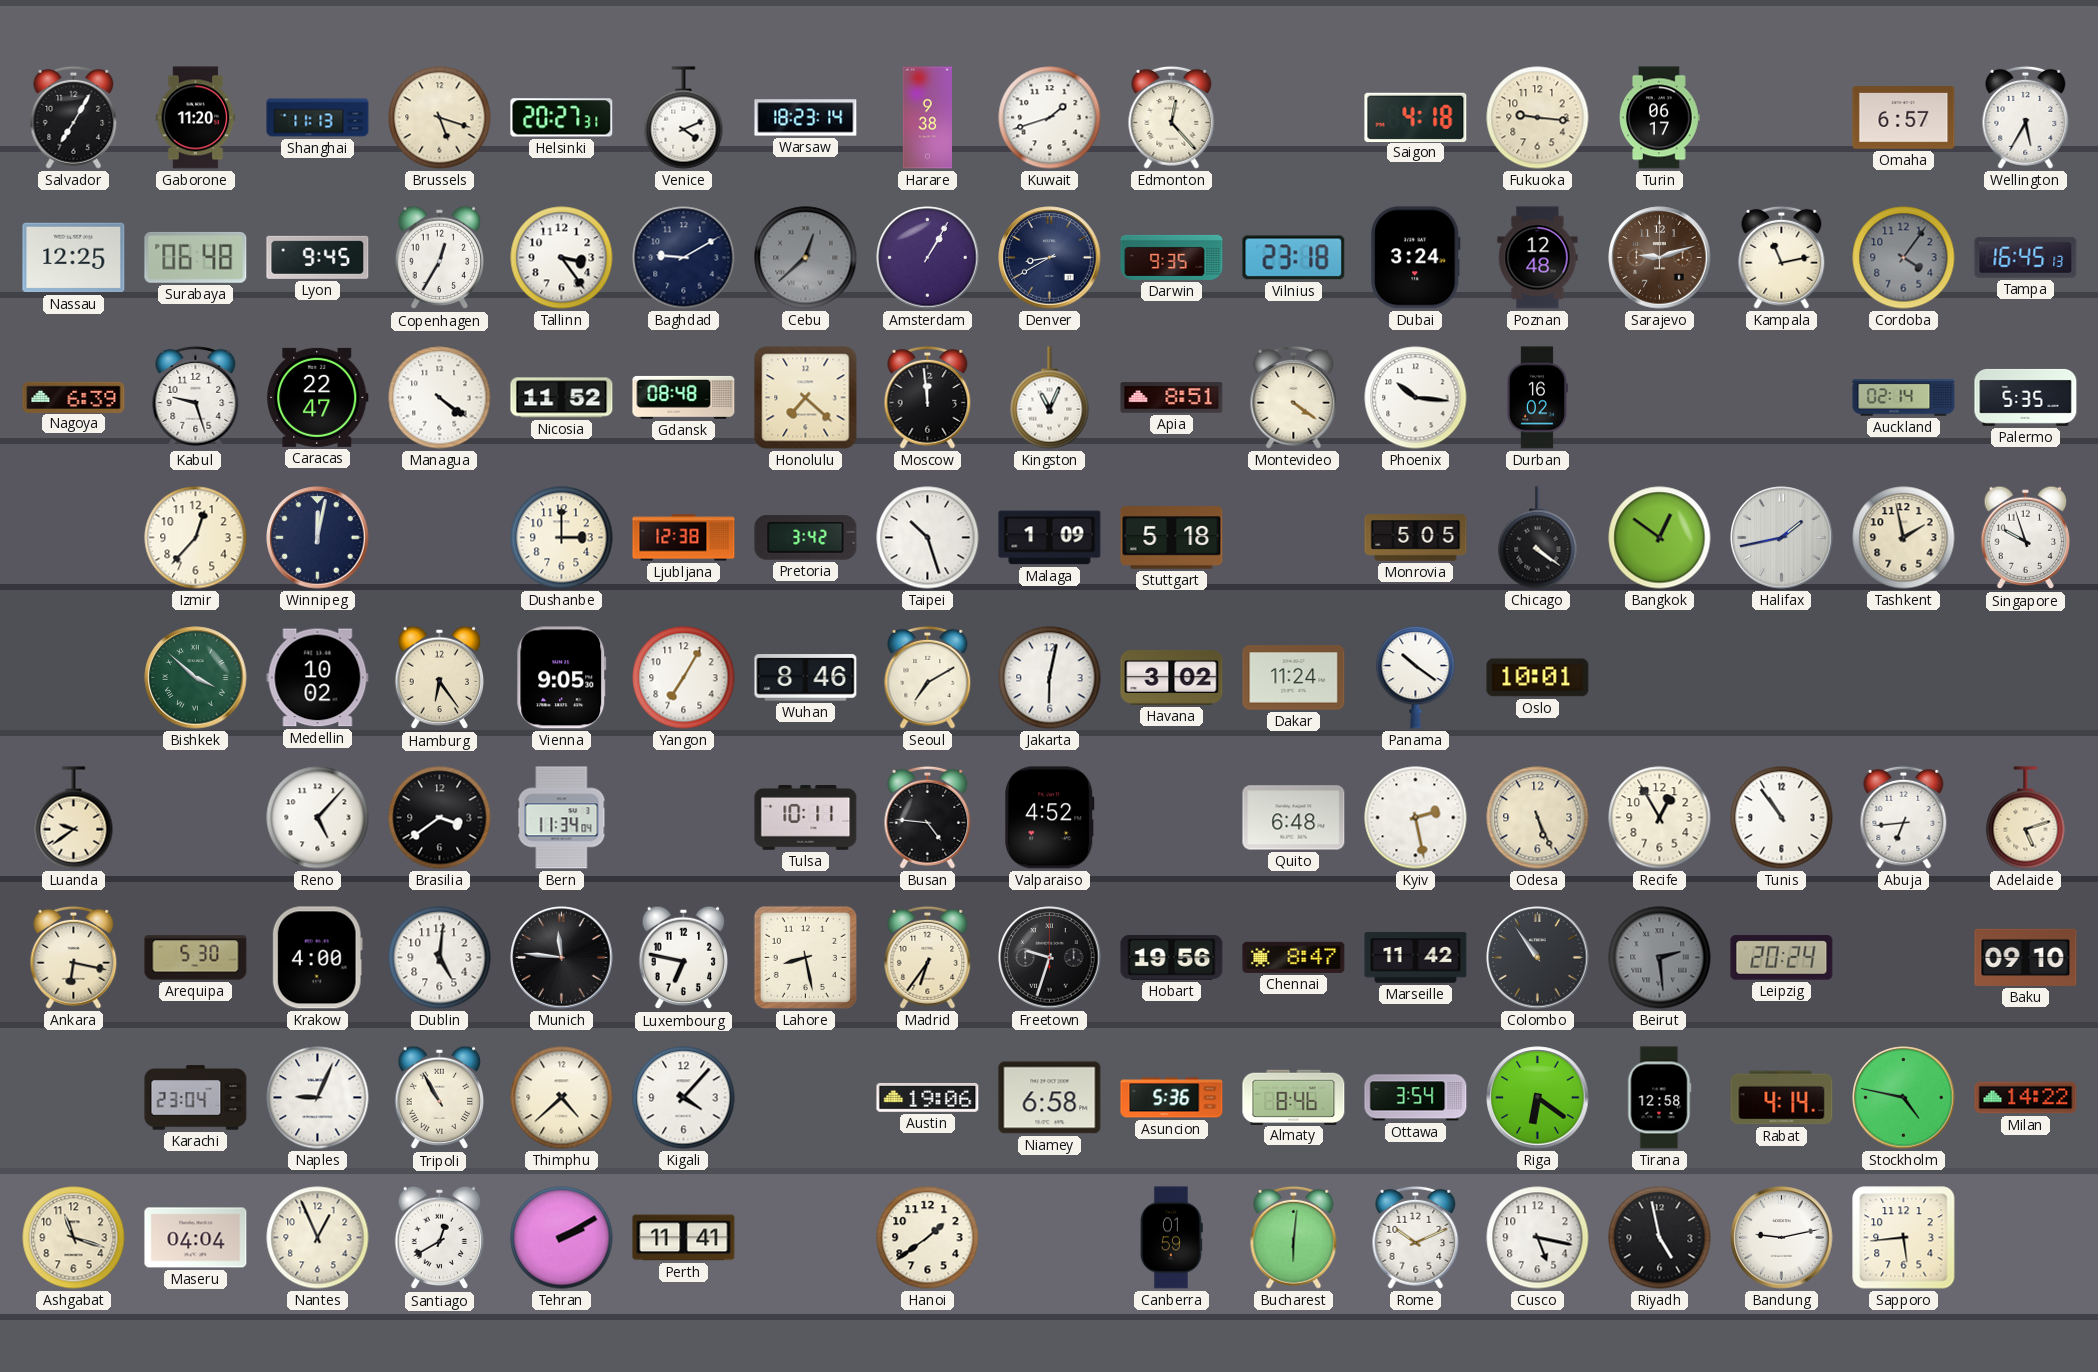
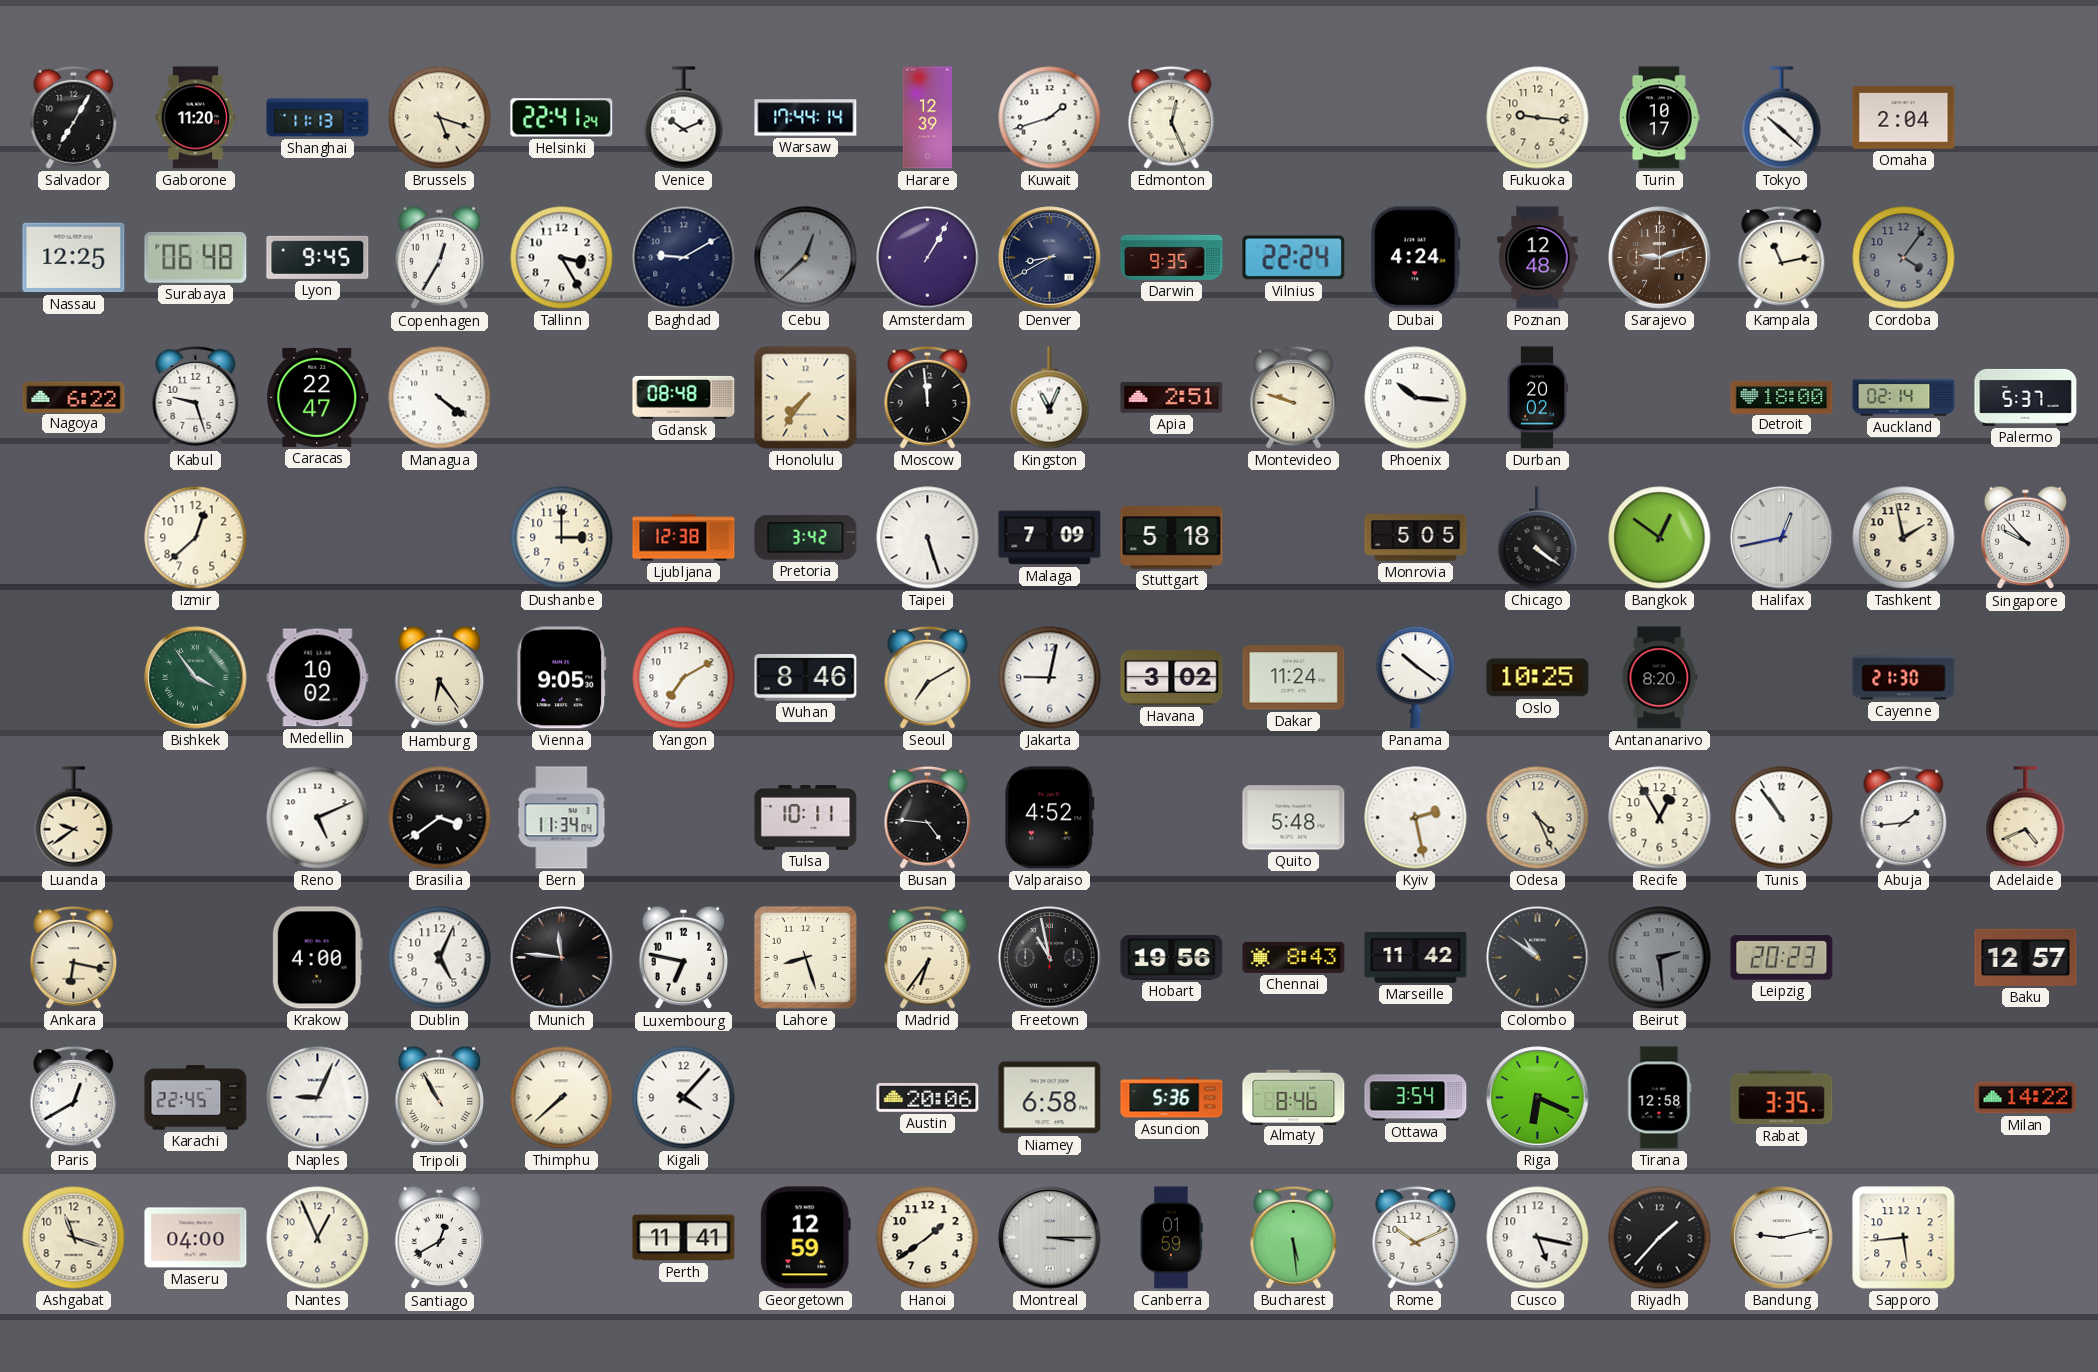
Helsinki: 20:27 -> 22:41
Venice: 4:11 -> 10:11
Warsaw: 18:23 -> 17:44
Harare: 9:38 -> 12:39
Edmonton: 12:23 -> 12:26
Saigon: 4:18 -> none
Turin: 06:17 -> 10:17
Tokyo: none -> 10:22
Omaha: 6:57 -> 2:04
Wellington: 5:35 -> none
Tallinn: 3:24 -> 3:25
Vilnius: 23:18 -> 22:24
Dubai: 3:24 -> 4:24
Tampa: 16:45 -> none
Nagoya: 6:39 -> 6:22
Nicosia: 11:52 -> none
Honolulu: 7:22 -> 7:36
Apia: 8:51 -> 2:51
Montevideo: 4:21 -> 9:48
Durban: 16:02 -> 20:02
Detroit: none -> 18:00
Palermo: 5:35 -> 5:37
Izmir: 12:37 -> 12:38
Winnipeg: 12:02 -> none
Taipei: 10:27 -> 5:27
Malaga: 1:09 -> 7:09
Halifax: 1:43 -> 12:43
Singapore: 9:57 -> 9:53
Bishkek: 3:52 -> 3:54
Yangon: 7:05 -> 7:10
Jakarta: 6:02 -> 9:02
Oslo: 10:01 -> 10:25
Antananarivo: none -> 8:20
Cayenne: none -> 21:30
Reno: 5:07 -> 5:11
Quito: 6:48 -> 5:48
Odesa: 5:26 -> 4:26
Abuja: 6:44 -> 1:44
Adelaide: 5:12 -> 4:41
Arequipa: 5:30 -> none
Dublin: 5:01 -> 5:04
Lahore: 8:28 -> 8:27
Freetown: 9:33 -> 10:58
Chennai: 8:47 -> 8:43
Colombo: 10:54 -> 10:51
Leipzig: 20:24 -> 20:23
Baku: 09:10 -> 12:57
Paris: none -> 12:40
Karachi: 23:04 -> 22:45
Thimphu: 4:38 -> 7:38
Austin: 19:06 -> 20:06
Riga: 6:21 -> 6:19
Rabat: 4:14 -> 3:35
Stockholm: 4:47 -> none
Maseru: 04:04 -> 04:00
Tehran: 2:10 -> none
Georgetown: none -> 12:59
Montreal: none -> 3:15
Bucharest: 6:01 -> 5:29
Riyadh: 4:58 -> 1:37
